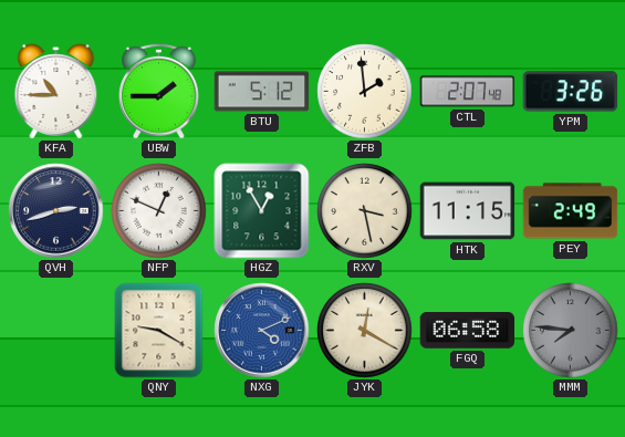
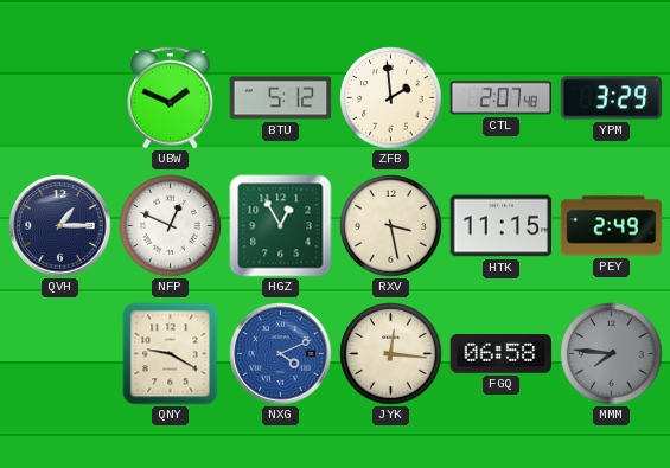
KFA: 10:45 -> none
UBW: 1:45 -> 1:49
YPM: 3:26 -> 3:29
QVH: 2:42 -> 1:15
JYK: 12:20 -> 12:16
